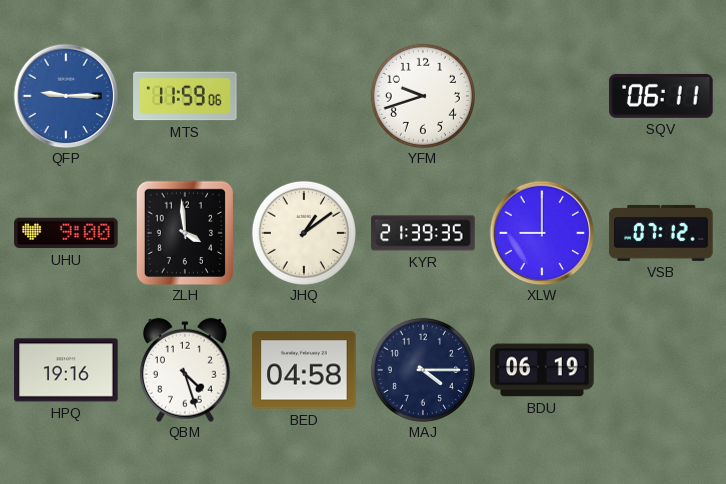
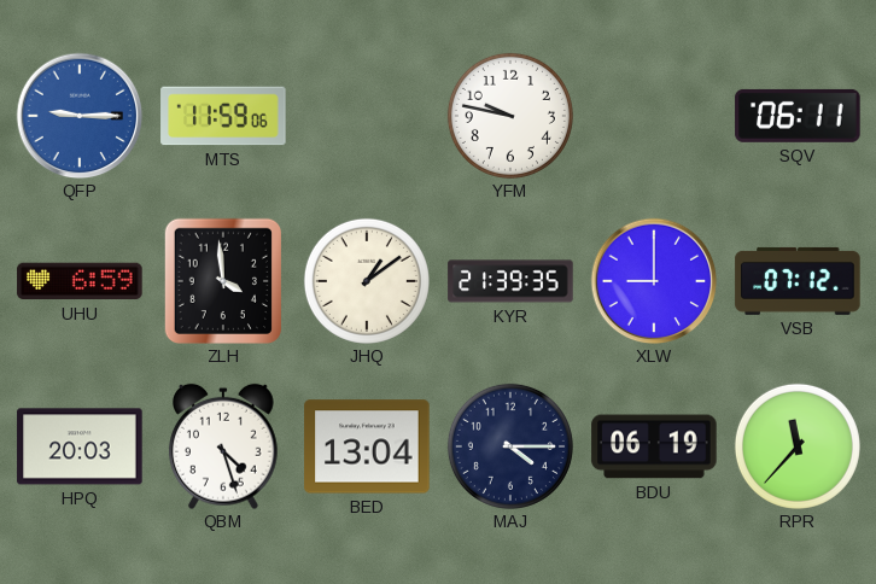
YFM: 9:42 -> 9:47
UHU: 9:00 -> 6:59
HPQ: 19:16 -> 20:03
BED: 04:58 -> 13:04
RPR: none -> 11:37
